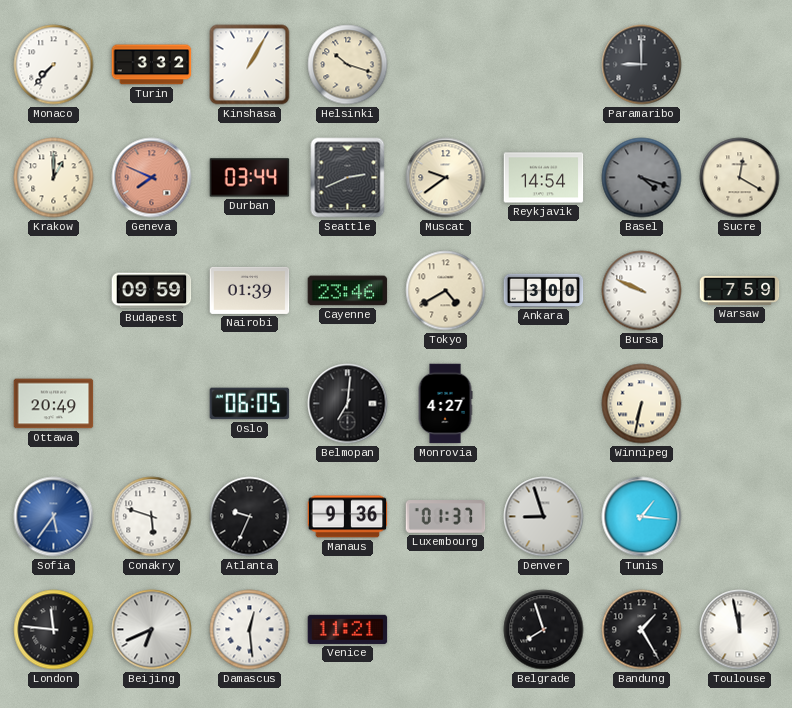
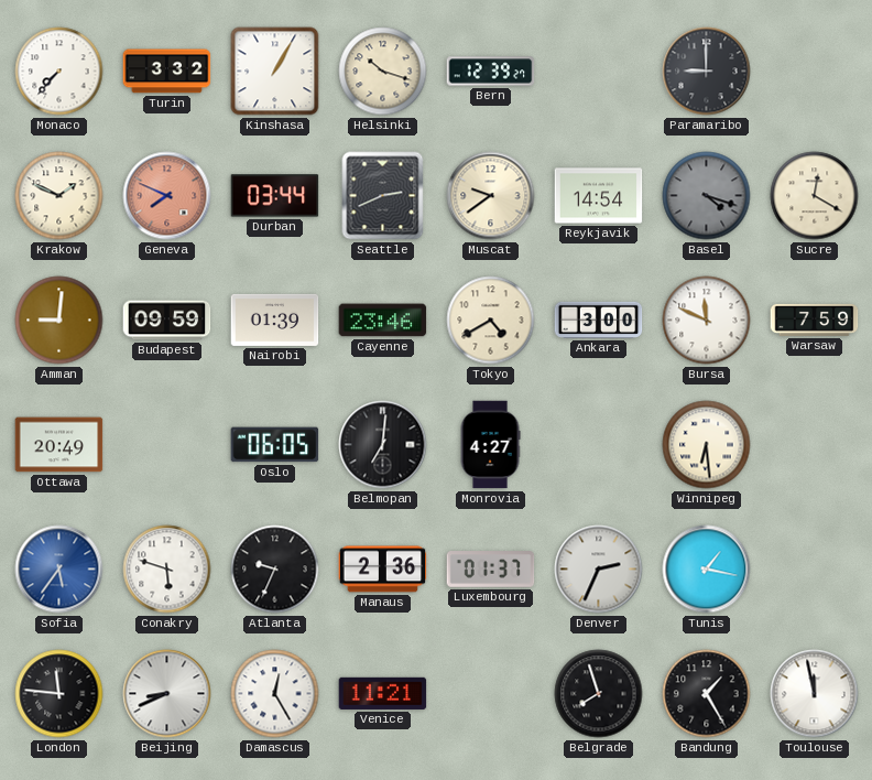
Bern: none -> 12:39
Krakow: 1:00 -> 1:49
Amman: none -> 9:01
Bursa: 9:49 -> 11:49
Winnipeg: 6:32 -> 6:29
Manaus: 9:36 -> 2:36
Denver: 8:57 -> 2:34
Tunis: 1:16 -> 1:17
Beijing: 6:41 -> 8:41
Damascus: 12:29 -> 12:25
